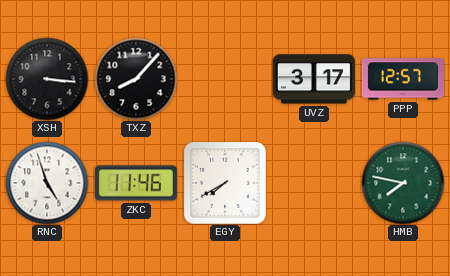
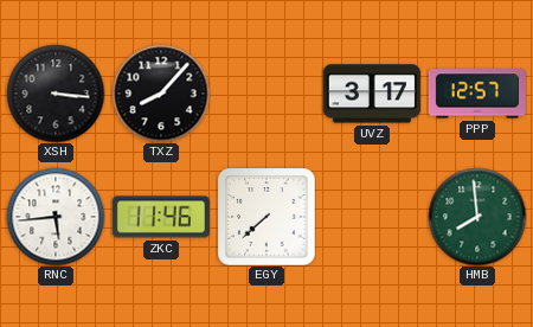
RNC: 4:57 -> 5:44
EGY: 7:40 -> 7:38
HMB: 7:47 -> 7:59
